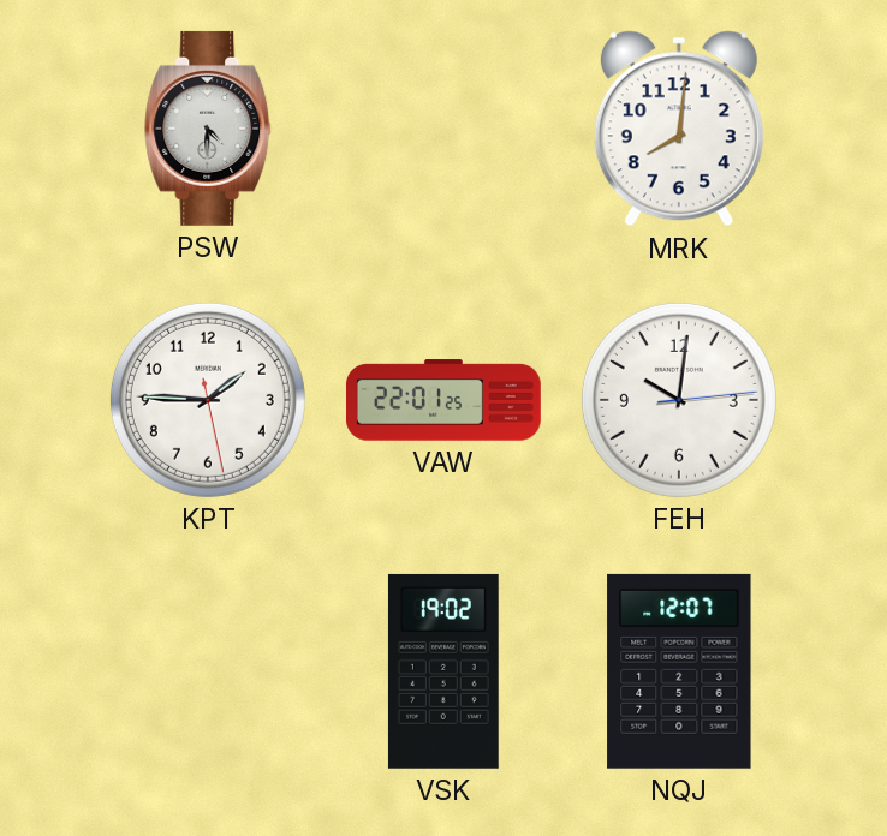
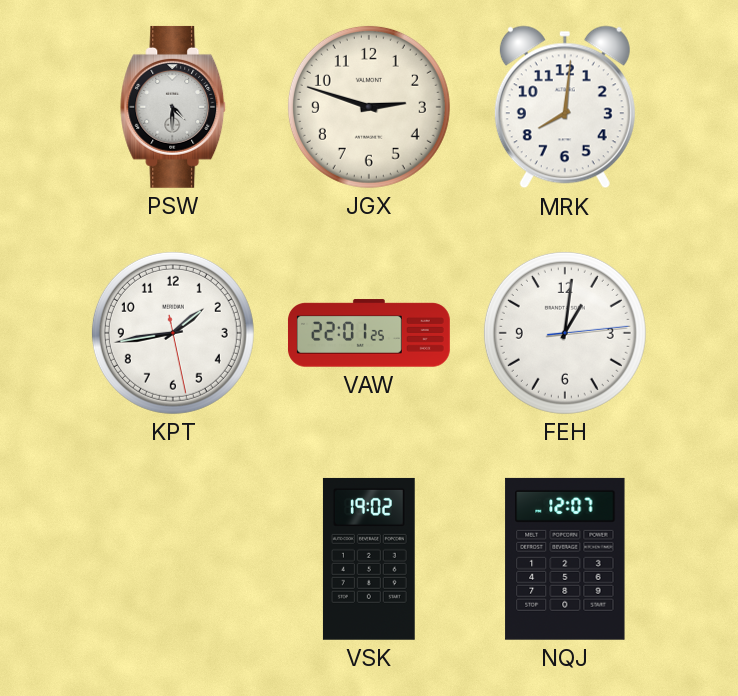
JGX: none -> 2:48
KPT: 1:45 -> 1:43
FEH: 10:01 -> 1:01
